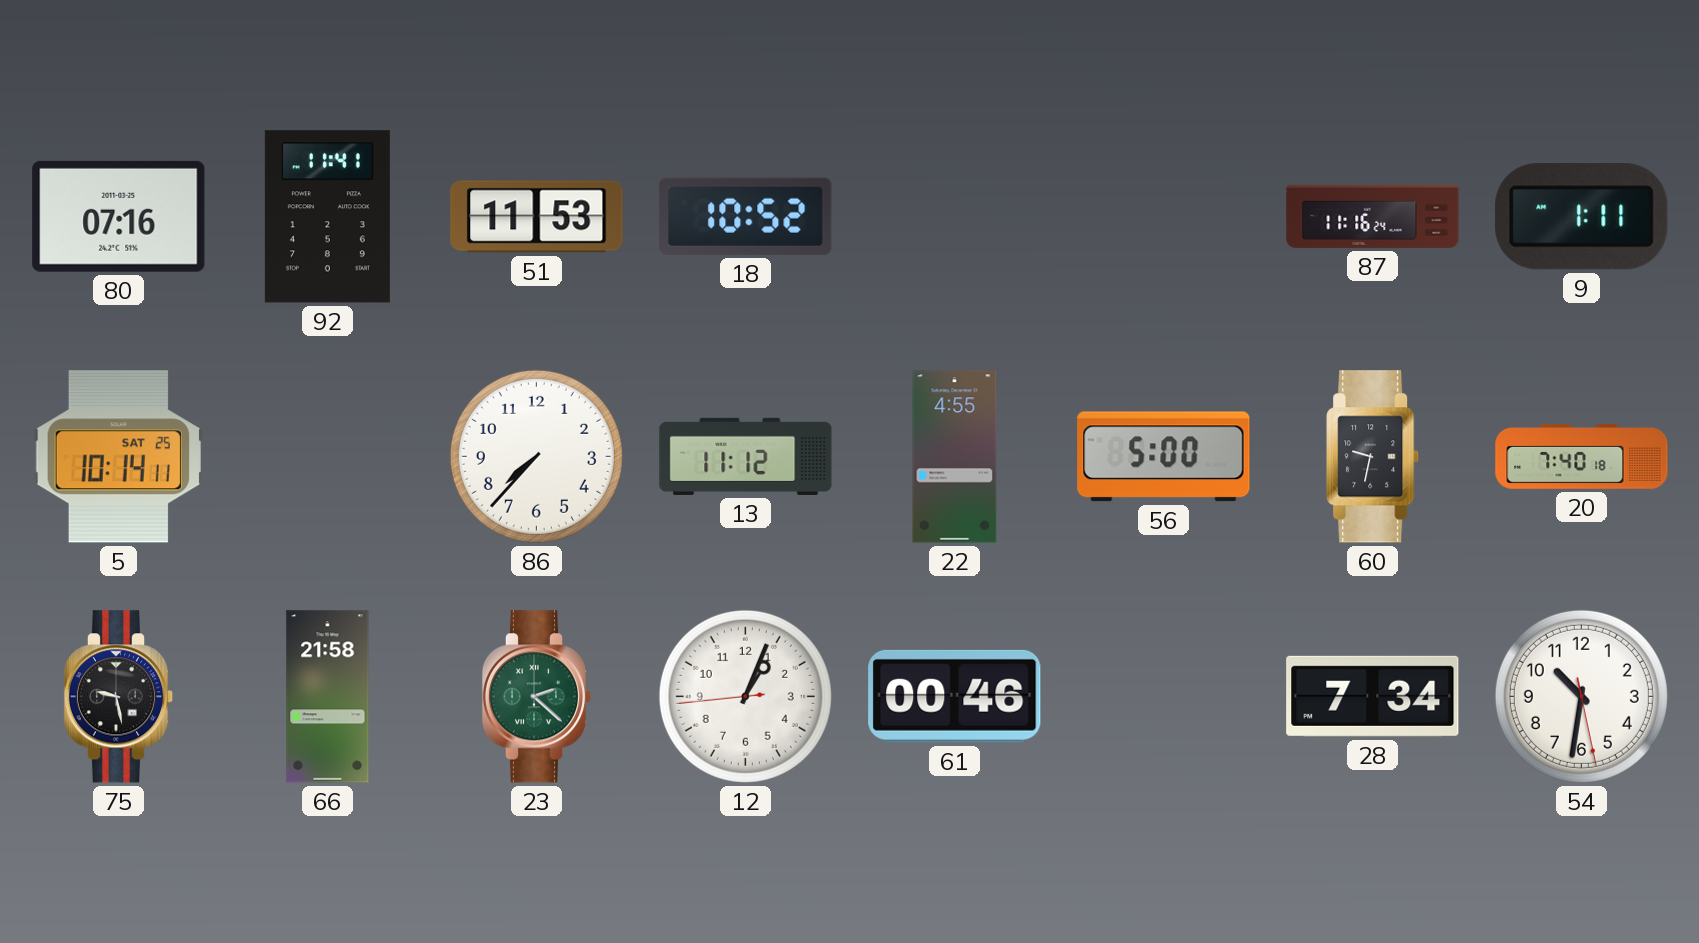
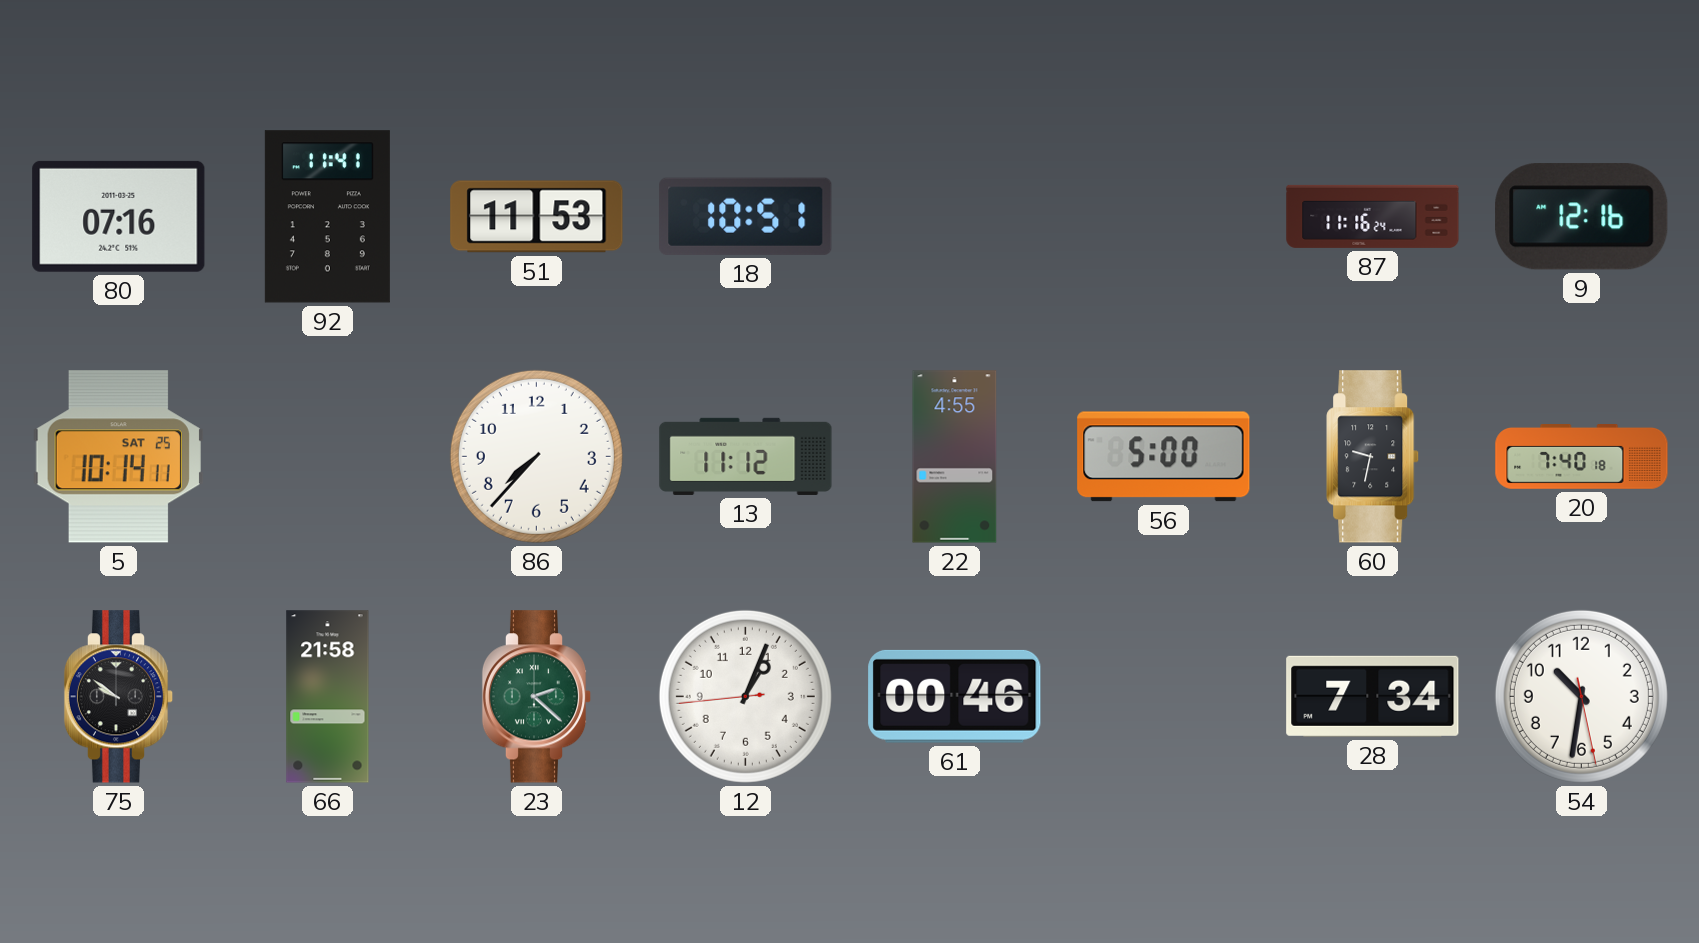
18: 10:52 -> 10:51
9: 1:11 -> 12:16
75: 9:28 -> 9:51
